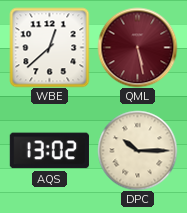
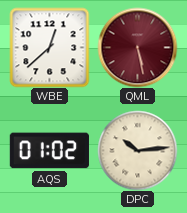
AQS: 13:02 -> 01:02
DPC: 10:15 -> 10:14
